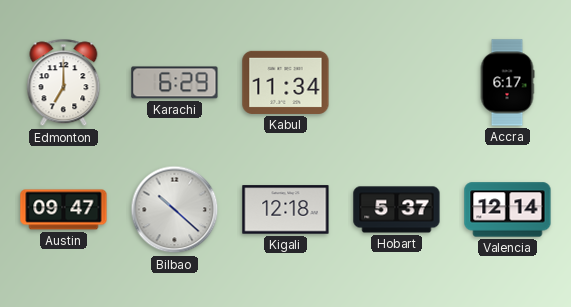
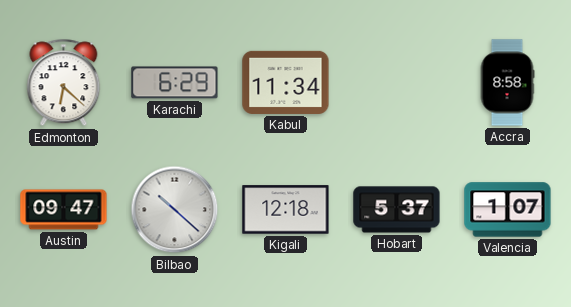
Edmonton: 7:00 -> 6:22
Accra: 6:17 -> 8:58
Valencia: 12:14 -> 1:07
